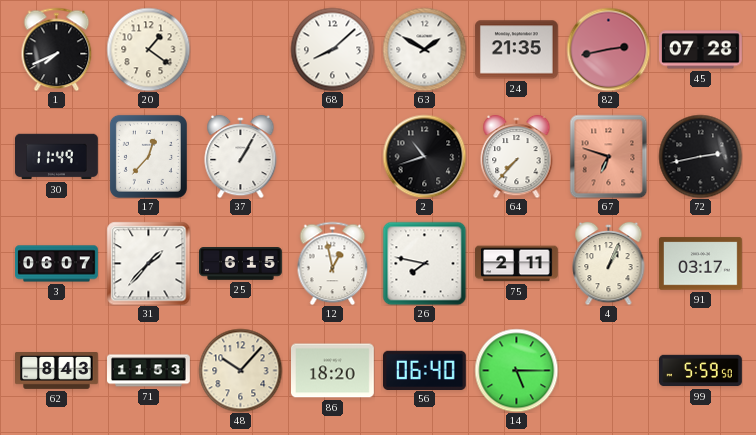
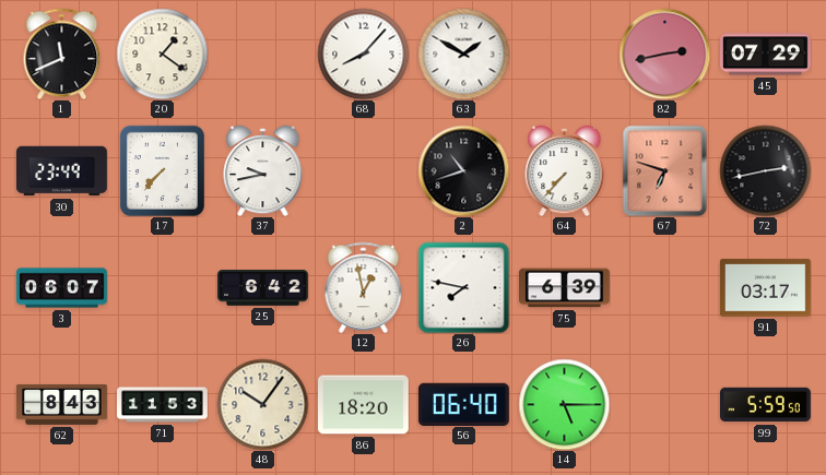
1: 7:41 -> 11:41
68: 8:08 -> 8:07
24: 21:35 -> none
45: 07:28 -> 07:29
30: 11:49 -> 23:49
17: 12:37 -> 7:37
37: 1:05 -> 9:43
31: 1:37 -> none
25: 6:15 -> 6:42
75: 2:11 -> 6:39
4: 1:04 -> none
48: 10:07 -> 10:06
